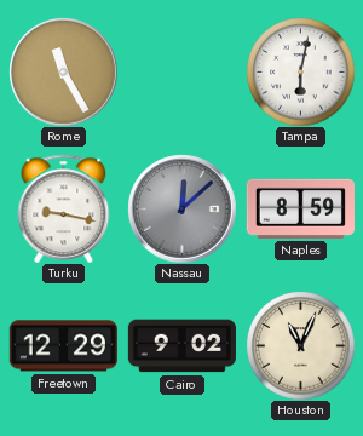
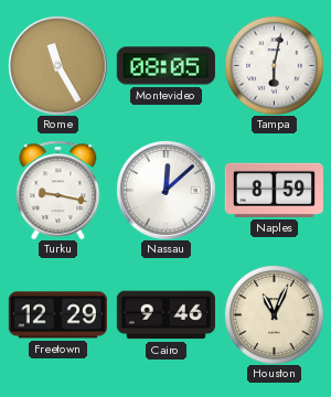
Montevideo: none -> 08:05
Nassau dial: grey -> white
Cairo: 9:02 -> 9:46
